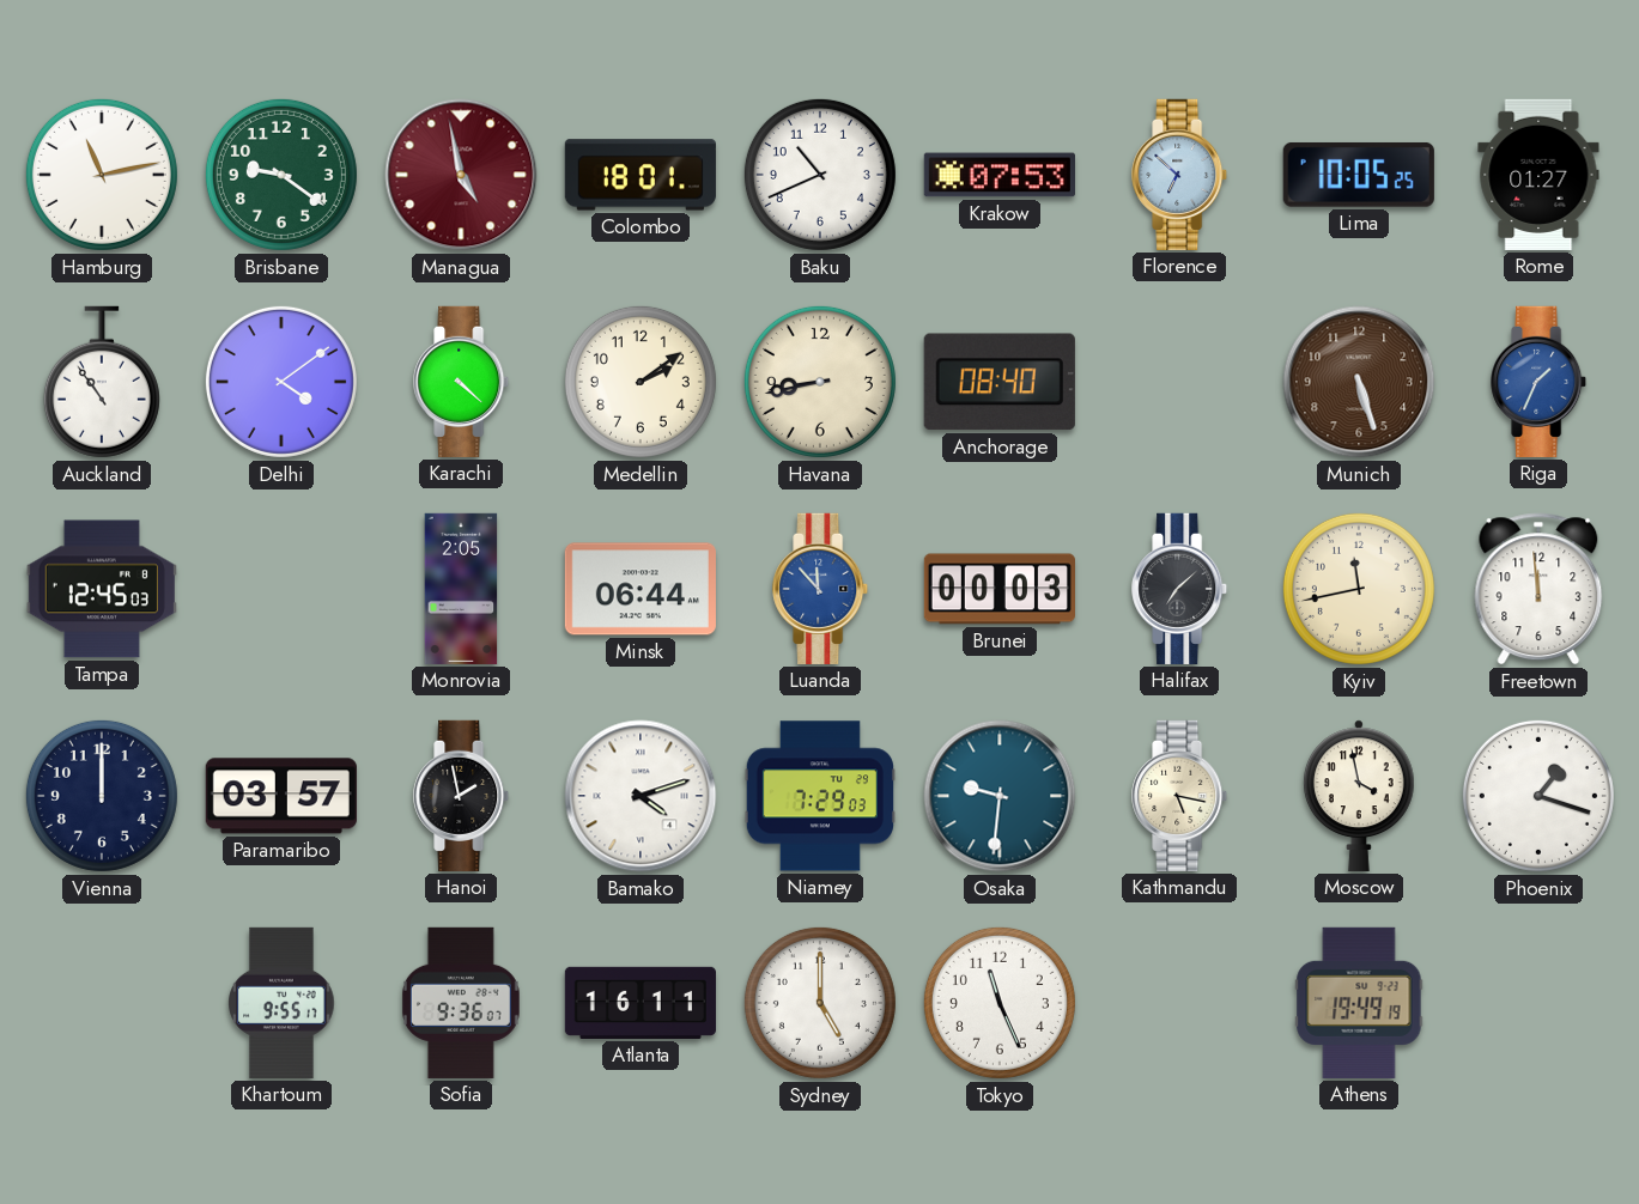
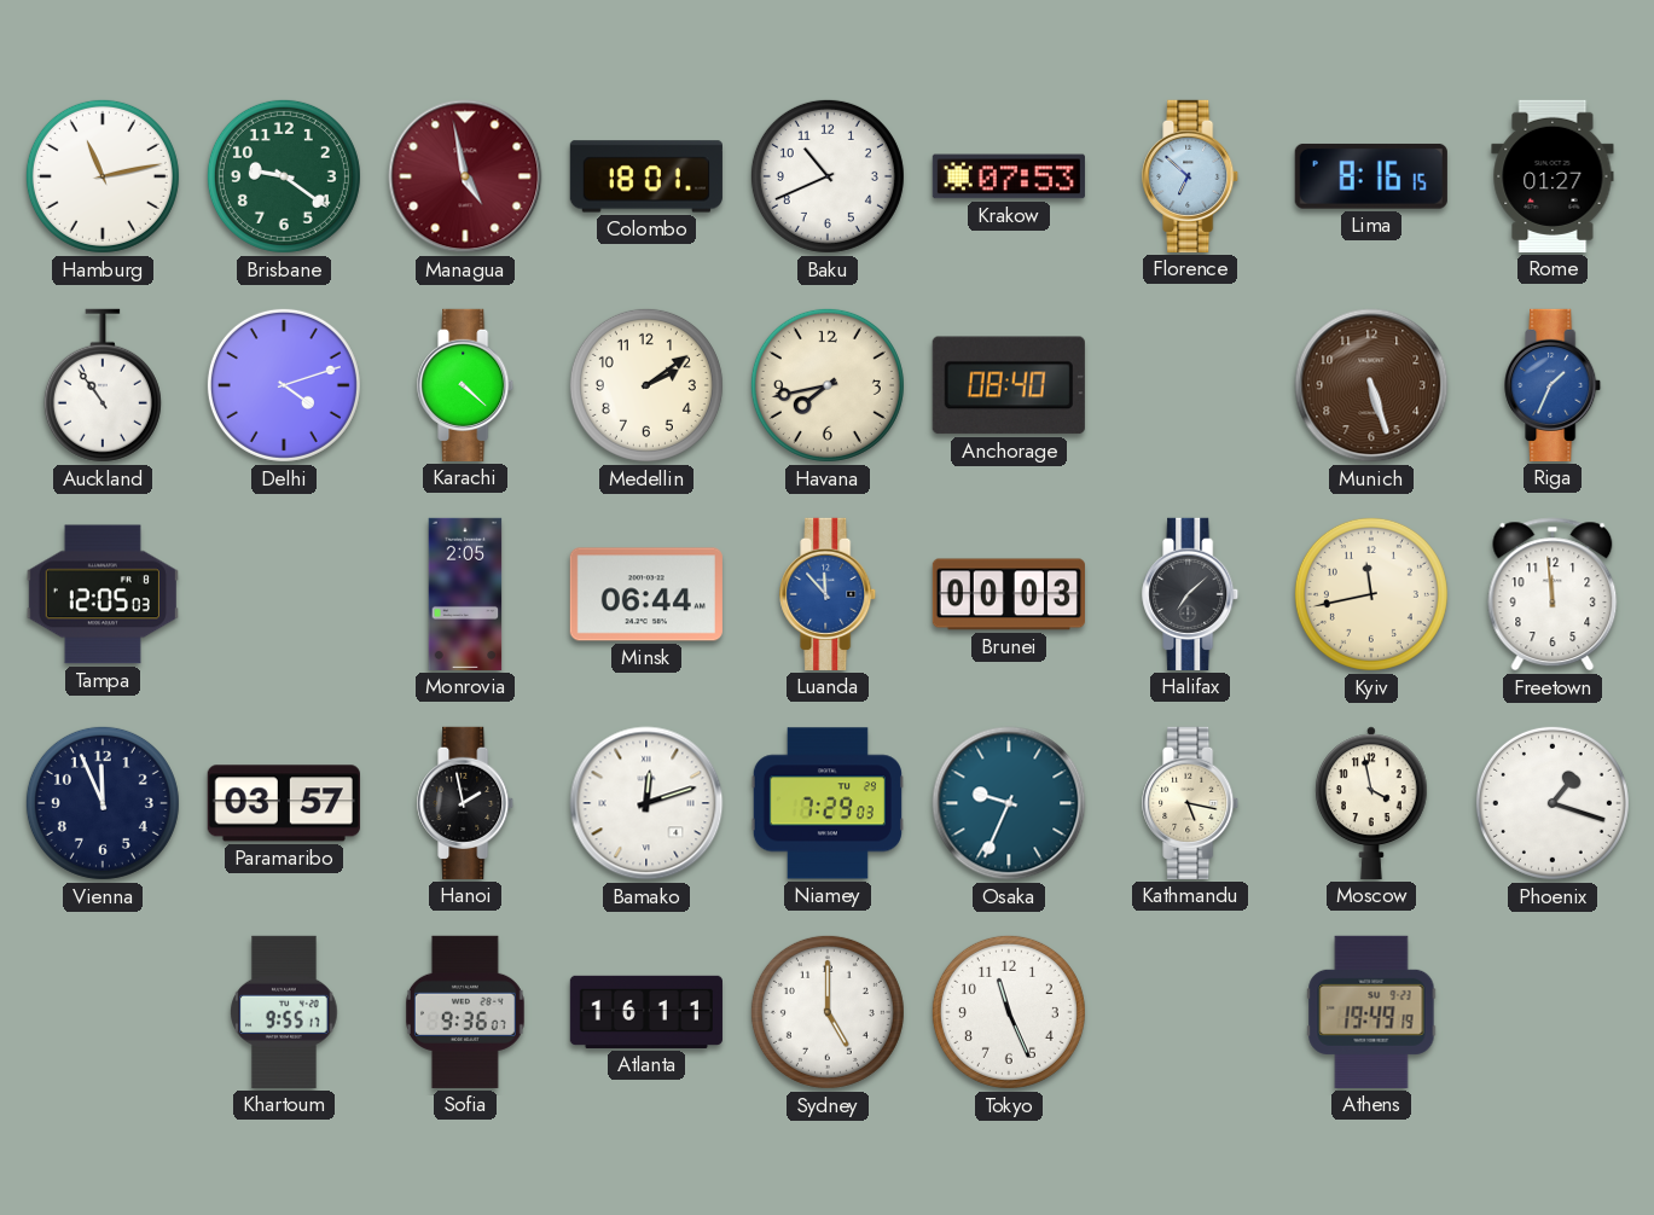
Lima: 10:05 -> 8:16
Delhi: 4:09 -> 4:12
Havana: 8:43 -> 7:43
Tampa: 12:45 -> 12:05
Vienna: 12:00 -> 11:56
Bamako: 4:12 -> 12:12
Osaka: 9:31 -> 9:34
